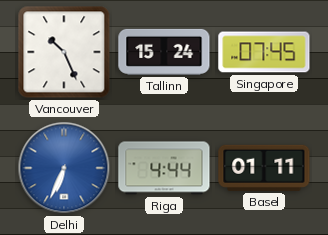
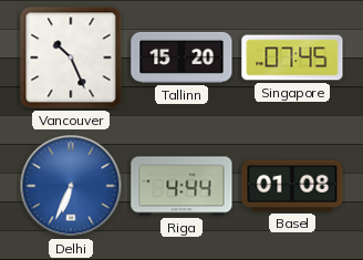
Tallinn: 15:24 -> 15:20
Basel: 01:11 -> 01:08
